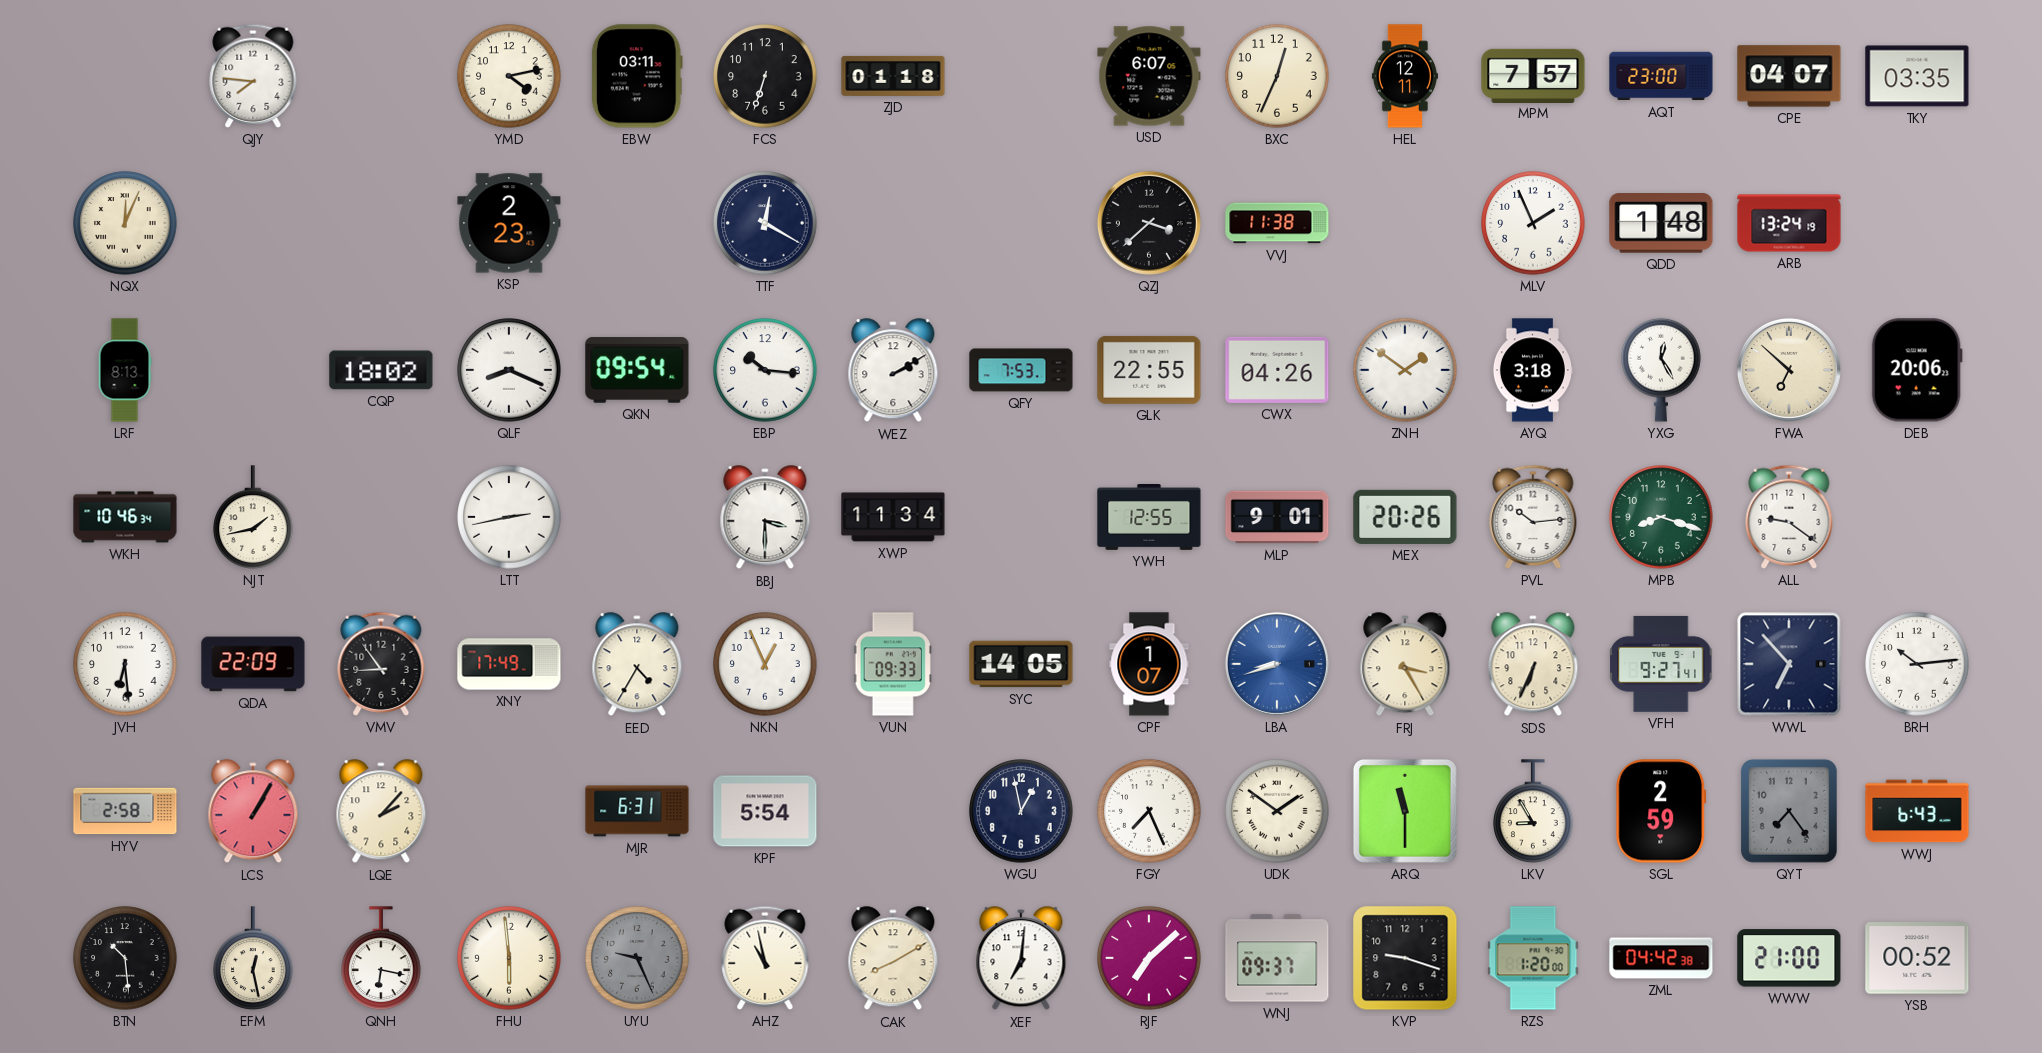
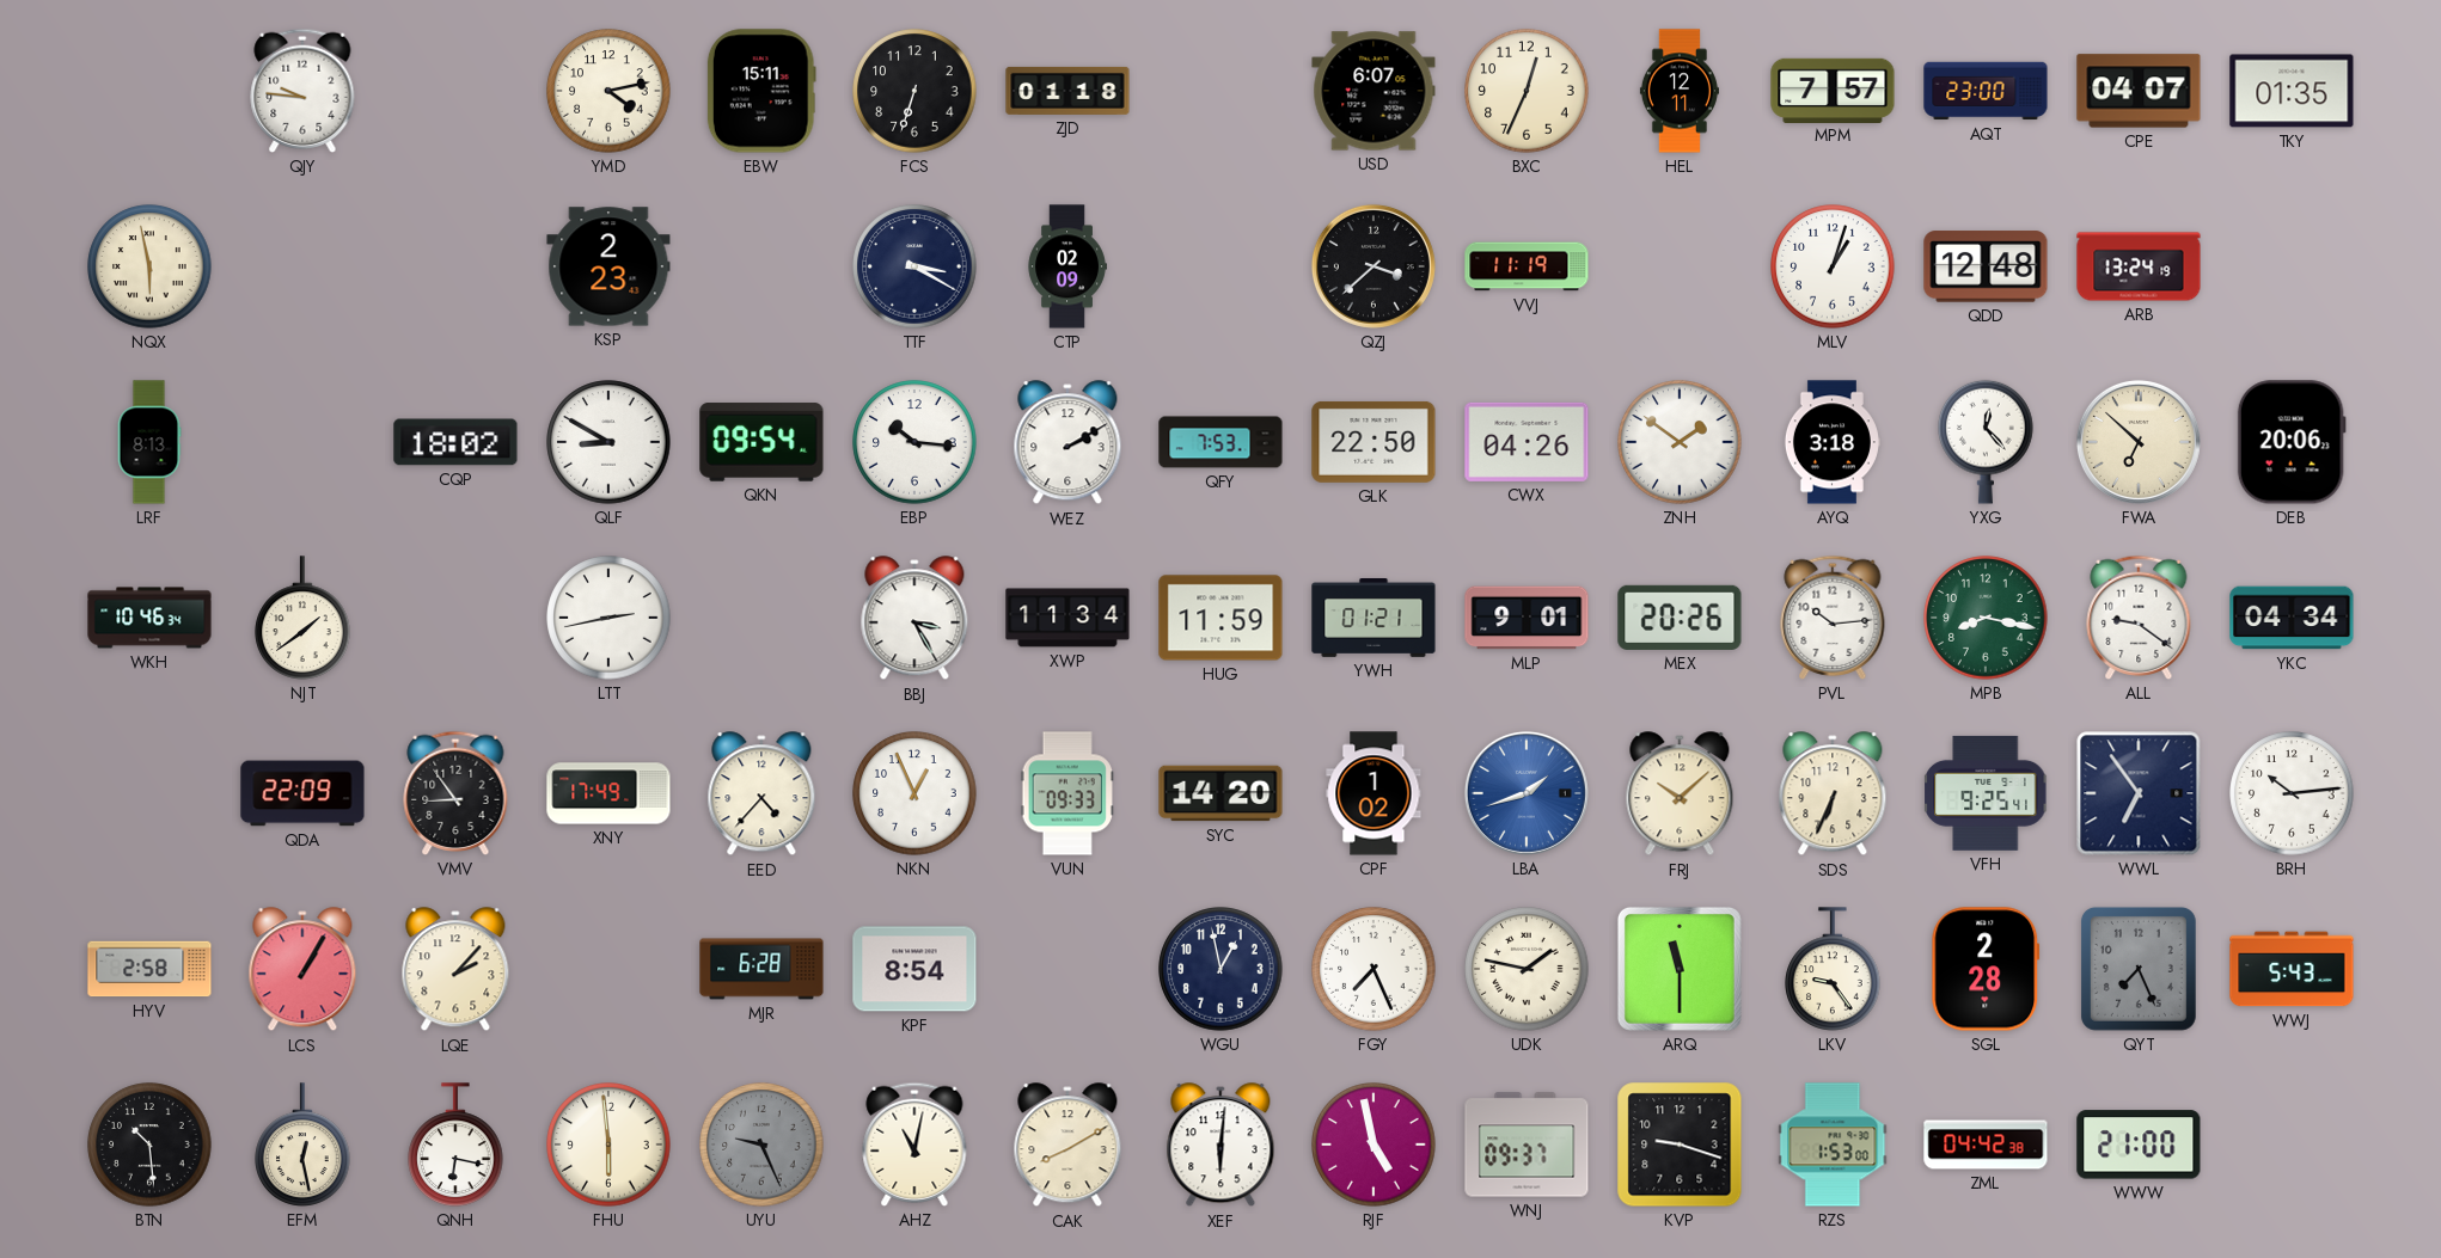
QJY: 7:46 -> 9:46
EBW: 03:11 -> 15:11
TKY: 03:35 -> 01:35
NQX: 12:04 -> 5:58
TTF: 12:20 -> 3:20
CTP: none -> 02:09
VVJ: 11:38 -> 11:19
MLV: 1:56 -> 1:03
QDD: 1:48 -> 12:48
QLF: 8:19 -> 8:50
GLK: 22:55 -> 22:50
YXG: 12:25 -> 12:23
NJT: 1:43 -> 1:39
BBJ: 3:30 -> 3:25
HUG: none -> 11:59
YWH: 12:55 -> 01:21
MPB: 8:18 -> 8:17
YKC: none -> 04:34
JVH: 6:29 -> none
EED: 4:35 -> 4:37
SYC: 14:05 -> 14:20
CPF: 1:07 -> 1:02
LBA: 8:42 -> 1:42
FRJ: 3:25 -> 10:08
VFH: 9:27 -> 9:25
WWL: 6:53 -> 6:54
MJR: 6:31 -> 6:28
KPF: 5:54 -> 8:54
UDK: 1:51 -> 1:47
LKV: 8:55 -> 9:24
SGL: 2:59 -> 2:28
QYT: 7:24 -> 7:26
WWJ: 6:43 -> 5:43
AHZ: 10:58 -> 11:02
XEF: 7:01 -> 6:01
RJF: 7:08 -> 4:58
RZS: 1:20 -> 1:53
YSB: 00:52 -> none
